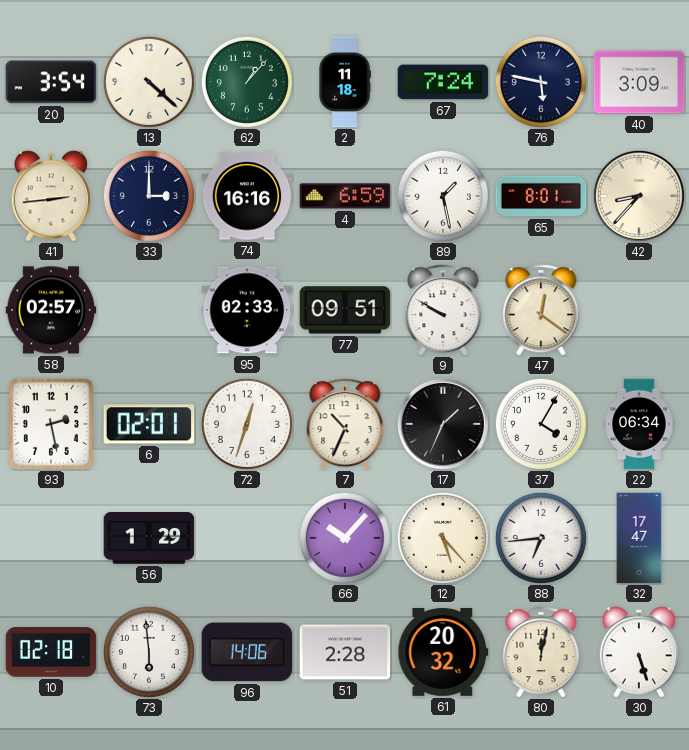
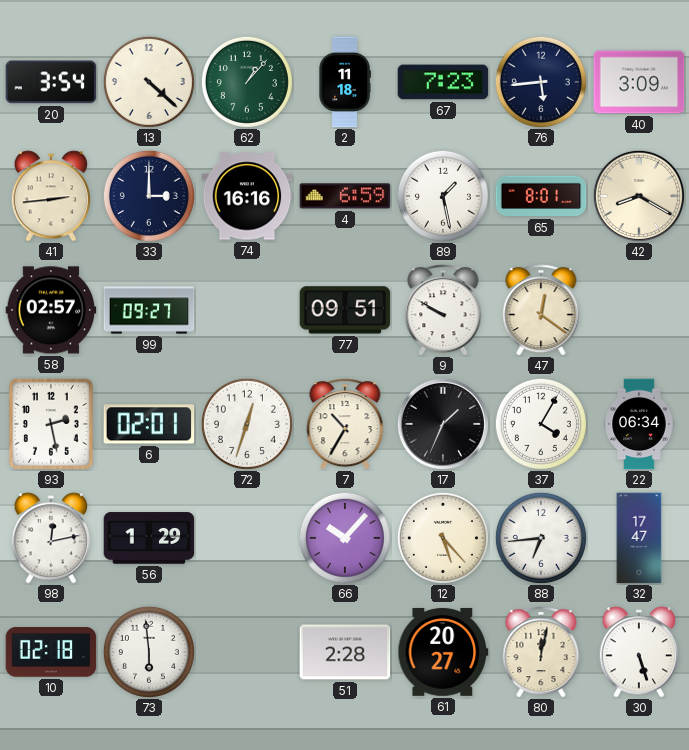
67: 7:24 -> 7:23
76: 5:47 -> 5:44
42: 8:37 -> 8:20
99: none -> 09:27
95: 02:33 -> none
7: 10:34 -> 10:35
98: none -> 12:13
96: 14:06 -> none
61: 20:32 -> 20:27
